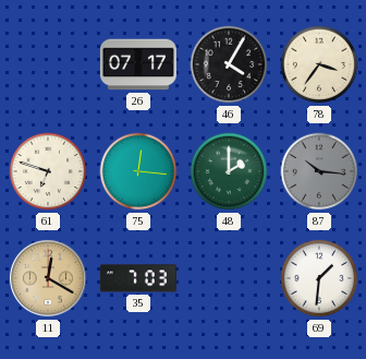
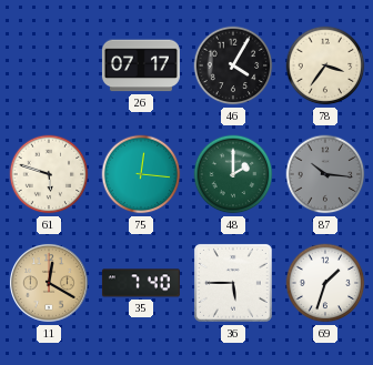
61: 6:48 -> 5:48
35: 7:03 -> 7:40
36: none -> 5:45
69: 1:31 -> 1:33
